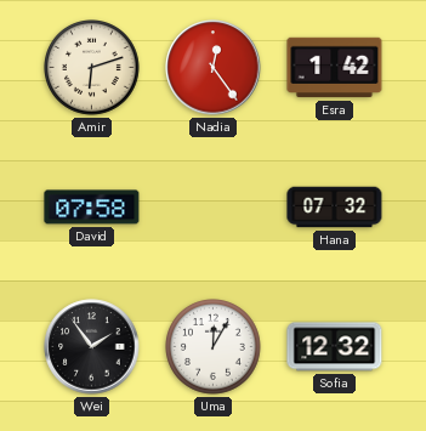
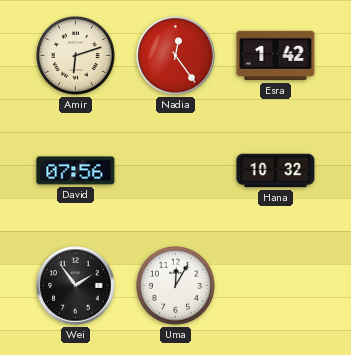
David: 07:58 -> 07:56
Hana: 07:32 -> 10:32
Sofia: 12:32 -> none
